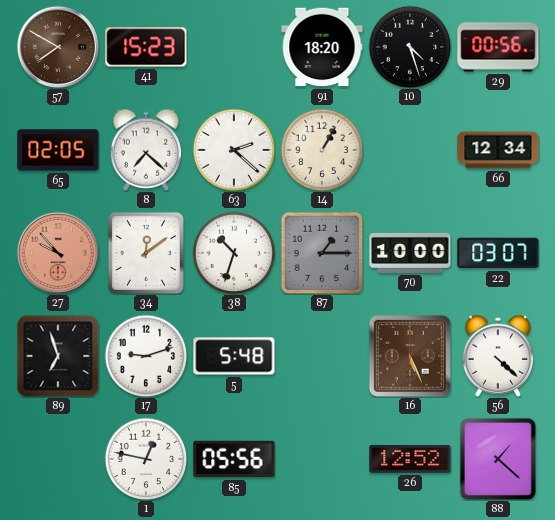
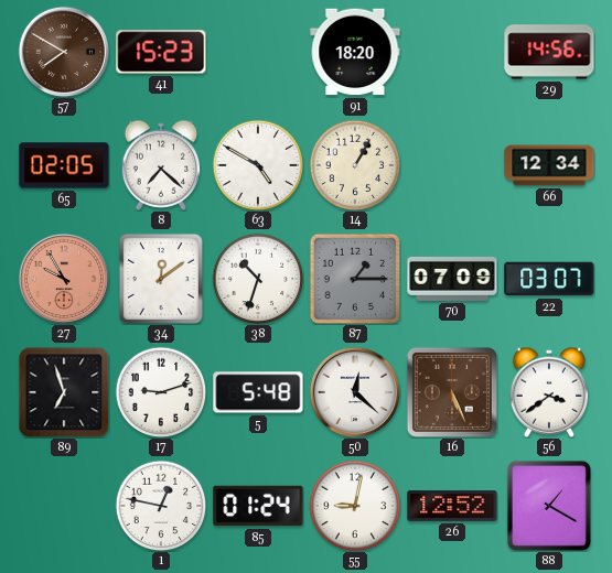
10: 4:27 -> none
29: 00:56 -> 14:56
63: 2:22 -> 4:50
27: 9:53 -> 9:55
70: 10:00 -> 07:09
50: none -> 12:22
56: 4:22 -> 3:39
85: 05:56 -> 01:24
55: none -> 9:02
88: 1:22 -> 1:20
